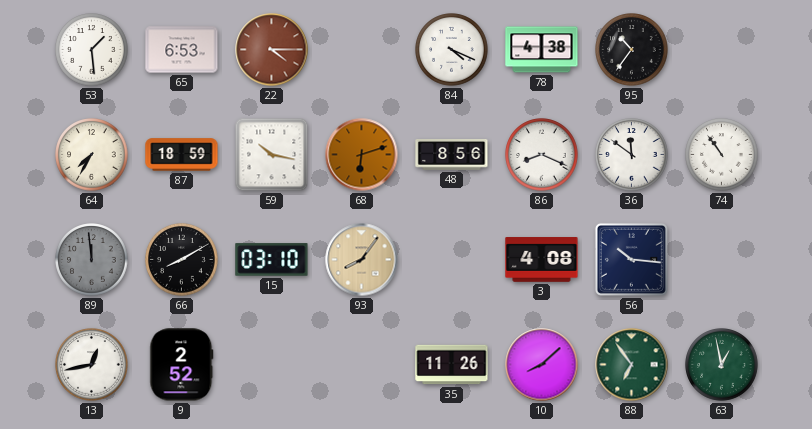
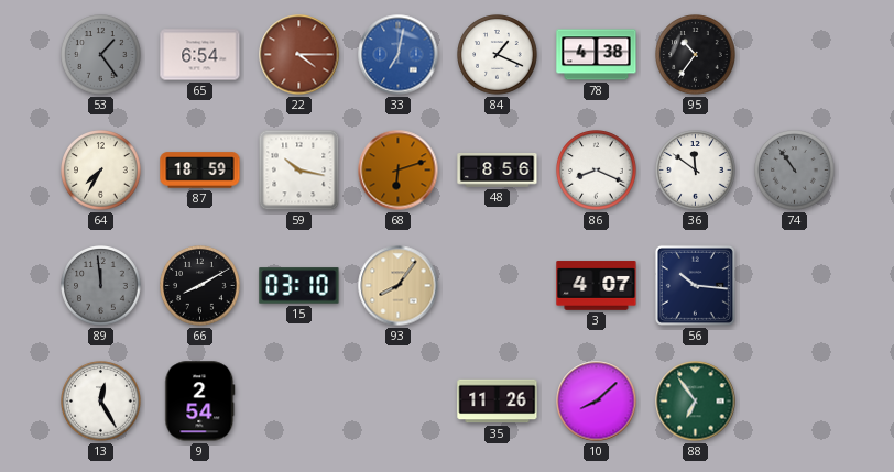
53: 1:29 -> 1:24
53 dial: white -> grey
65: 6:53 -> 6:54
33: none -> 7:02
84: 4:19 -> 1:19
74 dial: white -> grey
3: 4:08 -> 4:07
13: 12:43 -> 12:25
9: 2:52 -> 2:54
63: 12:58 -> none
